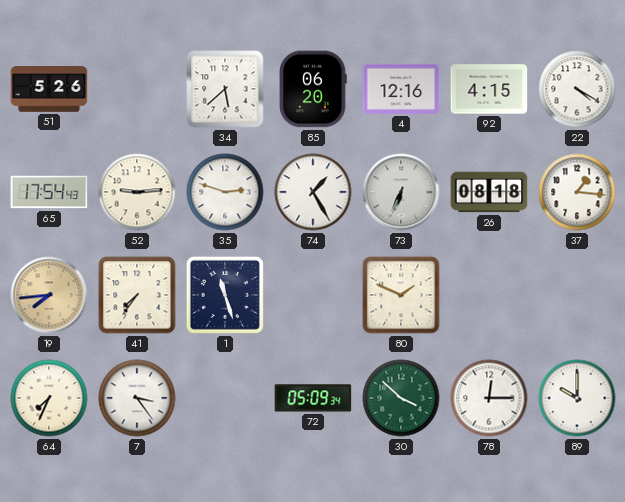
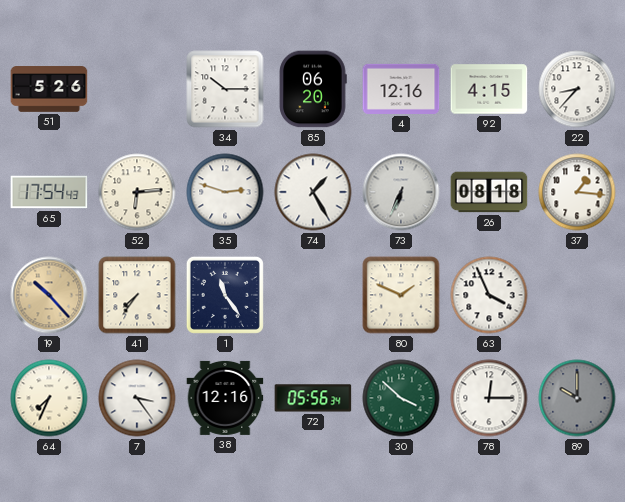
34: 5:38 -> 10:15
22: 4:20 -> 8:37
52: 9:14 -> 6:14
19: 7:44 -> 10:23
1: 11:27 -> 11:24
63: none -> 3:56
38: none -> 12:16
72: 05:09 -> 05:56
89 dial: white -> grey
